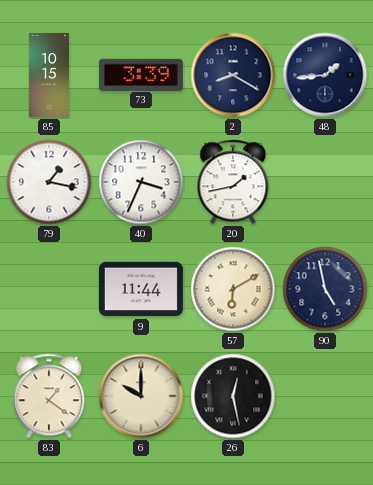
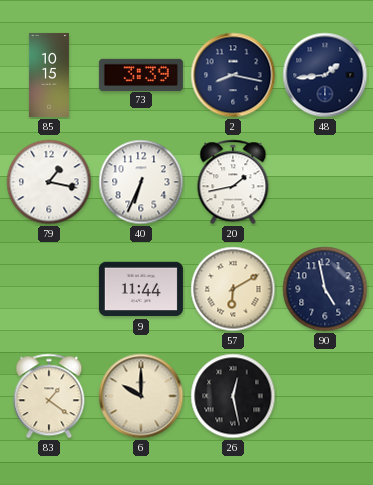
2: 8:20 -> 8:17
40: 3:34 -> 6:34
